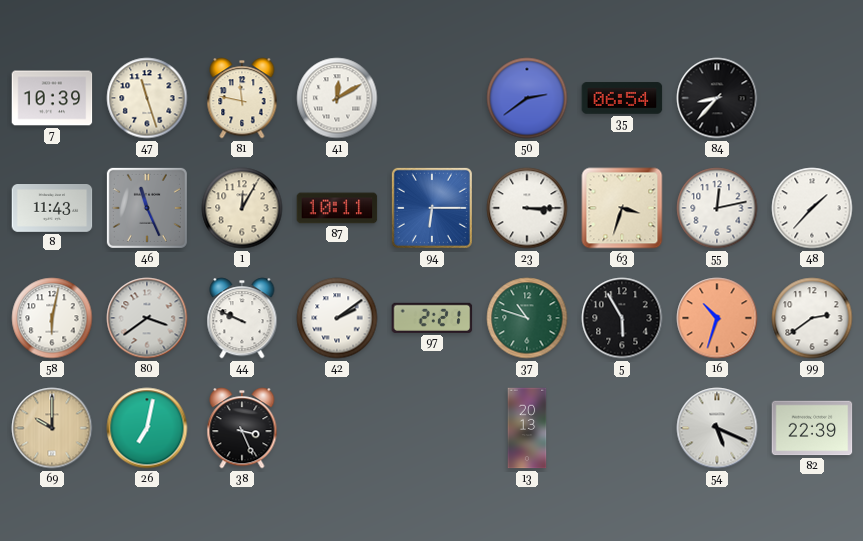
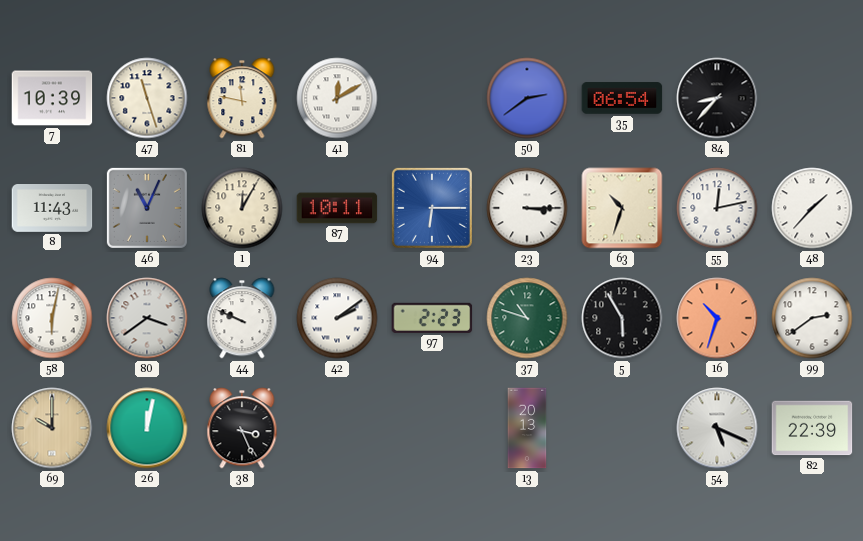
46: 11:26 -> 11:04
63: 3:33 -> 10:33
97: 2:21 -> 2:23
26: 7:02 -> 12:02
